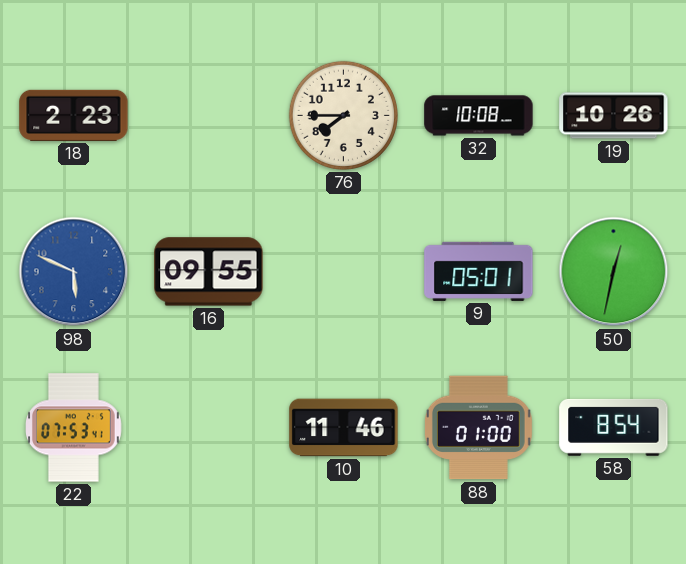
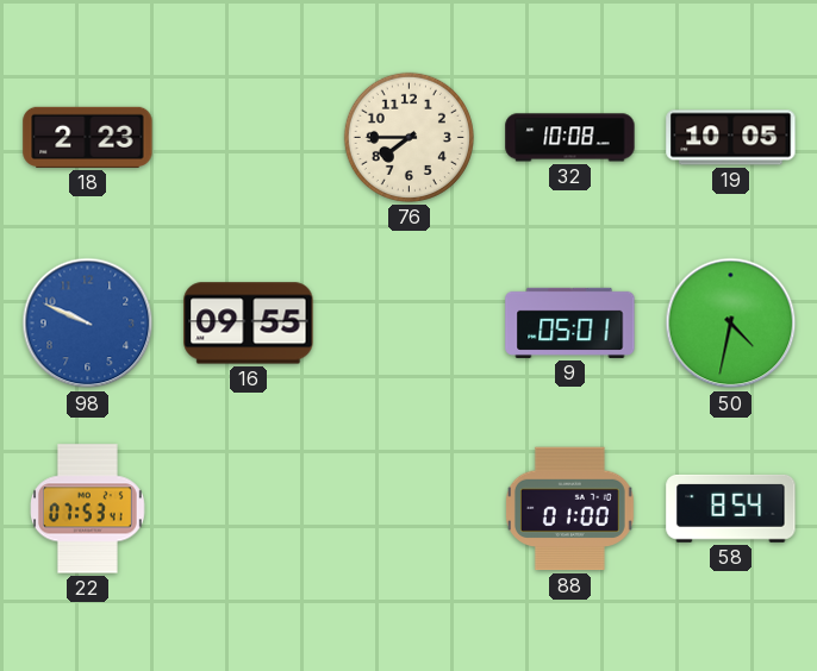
19: 10:26 -> 10:05
98: 5:49 -> 9:49
50: 12:32 -> 4:32
10: 11:46 -> none
